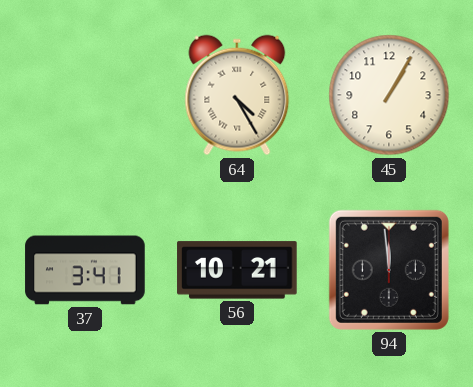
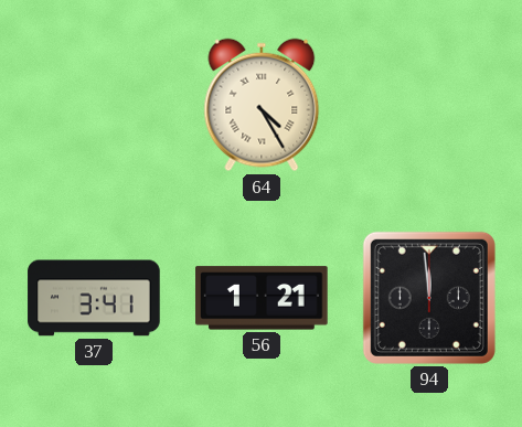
45: 1:05 -> none
56: 10:21 -> 1:21
